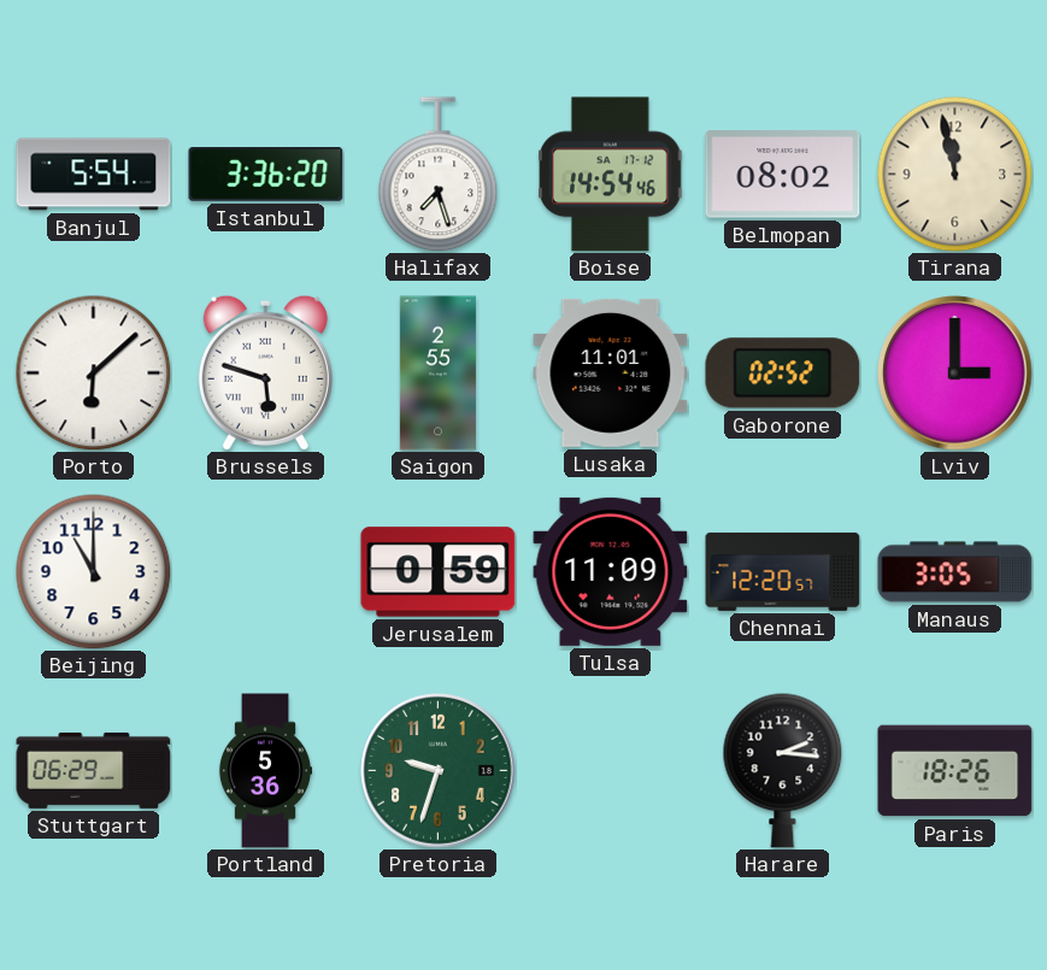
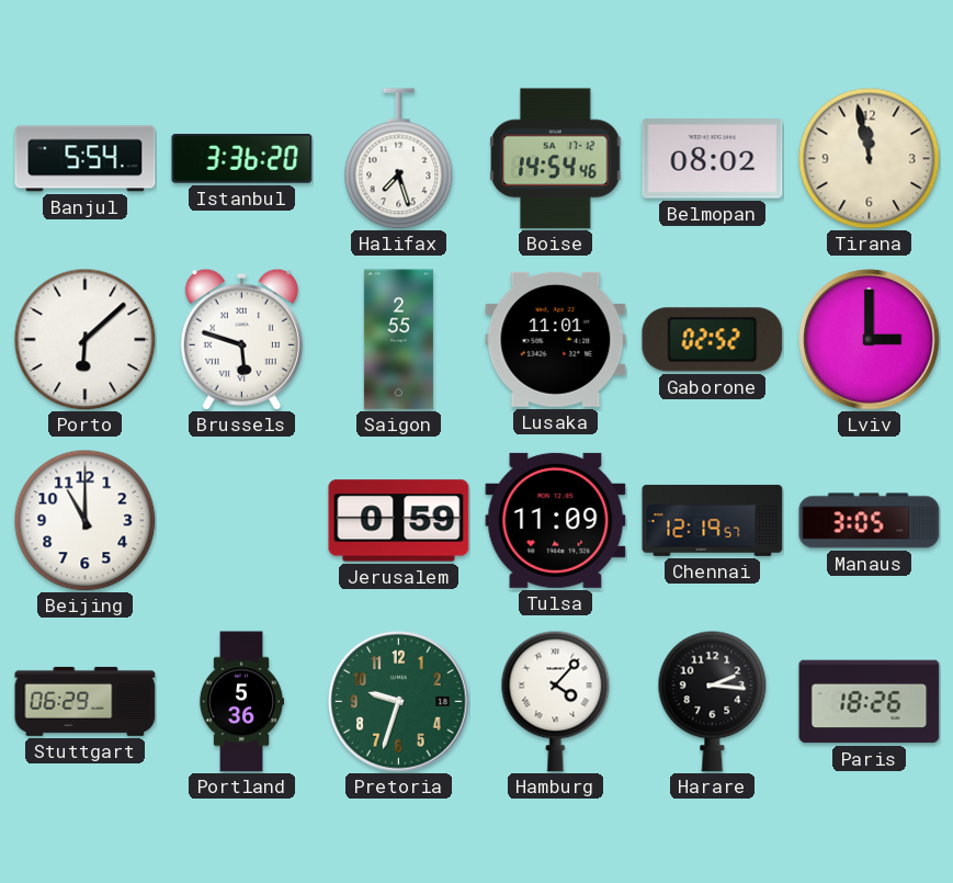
Chennai: 12:20 -> 12:19
Hamburg: none -> 4:07
